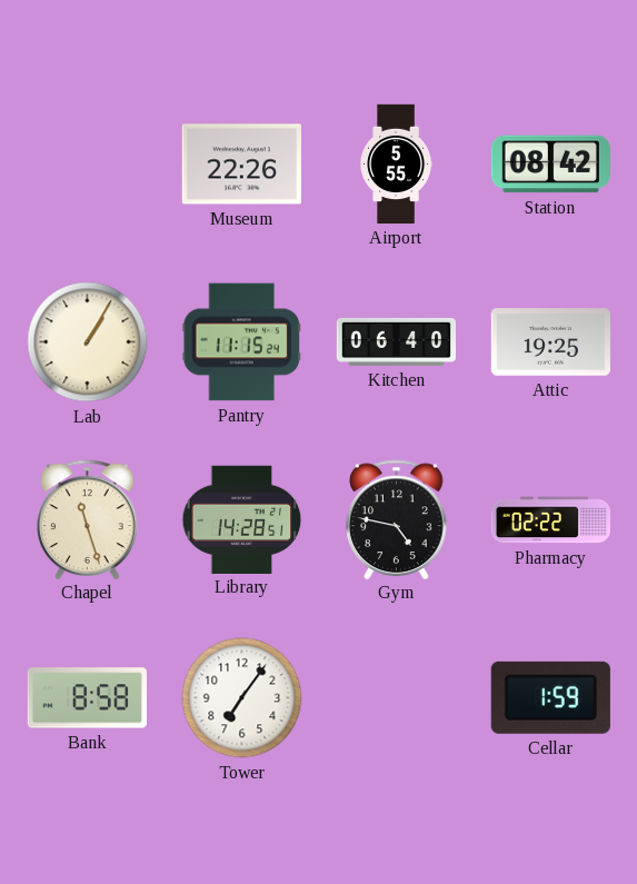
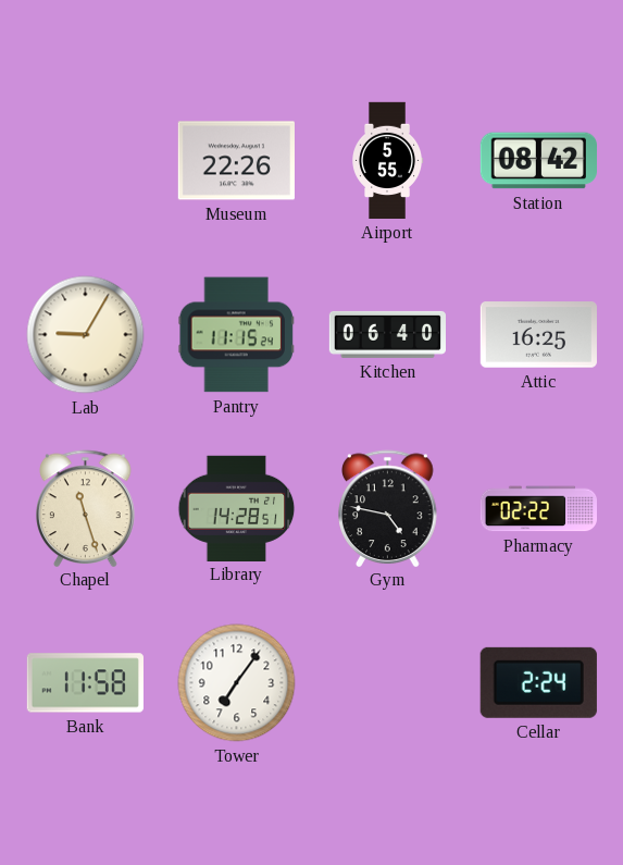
Lab: 1:05 -> 9:05
Attic: 19:25 -> 16:25
Bank: 8:58 -> 11:58
Cellar: 1:59 -> 2:24
